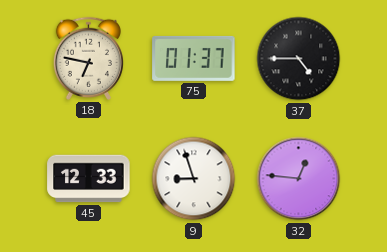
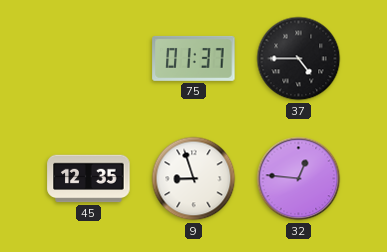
18: 6:47 -> none
45: 12:33 -> 12:35
